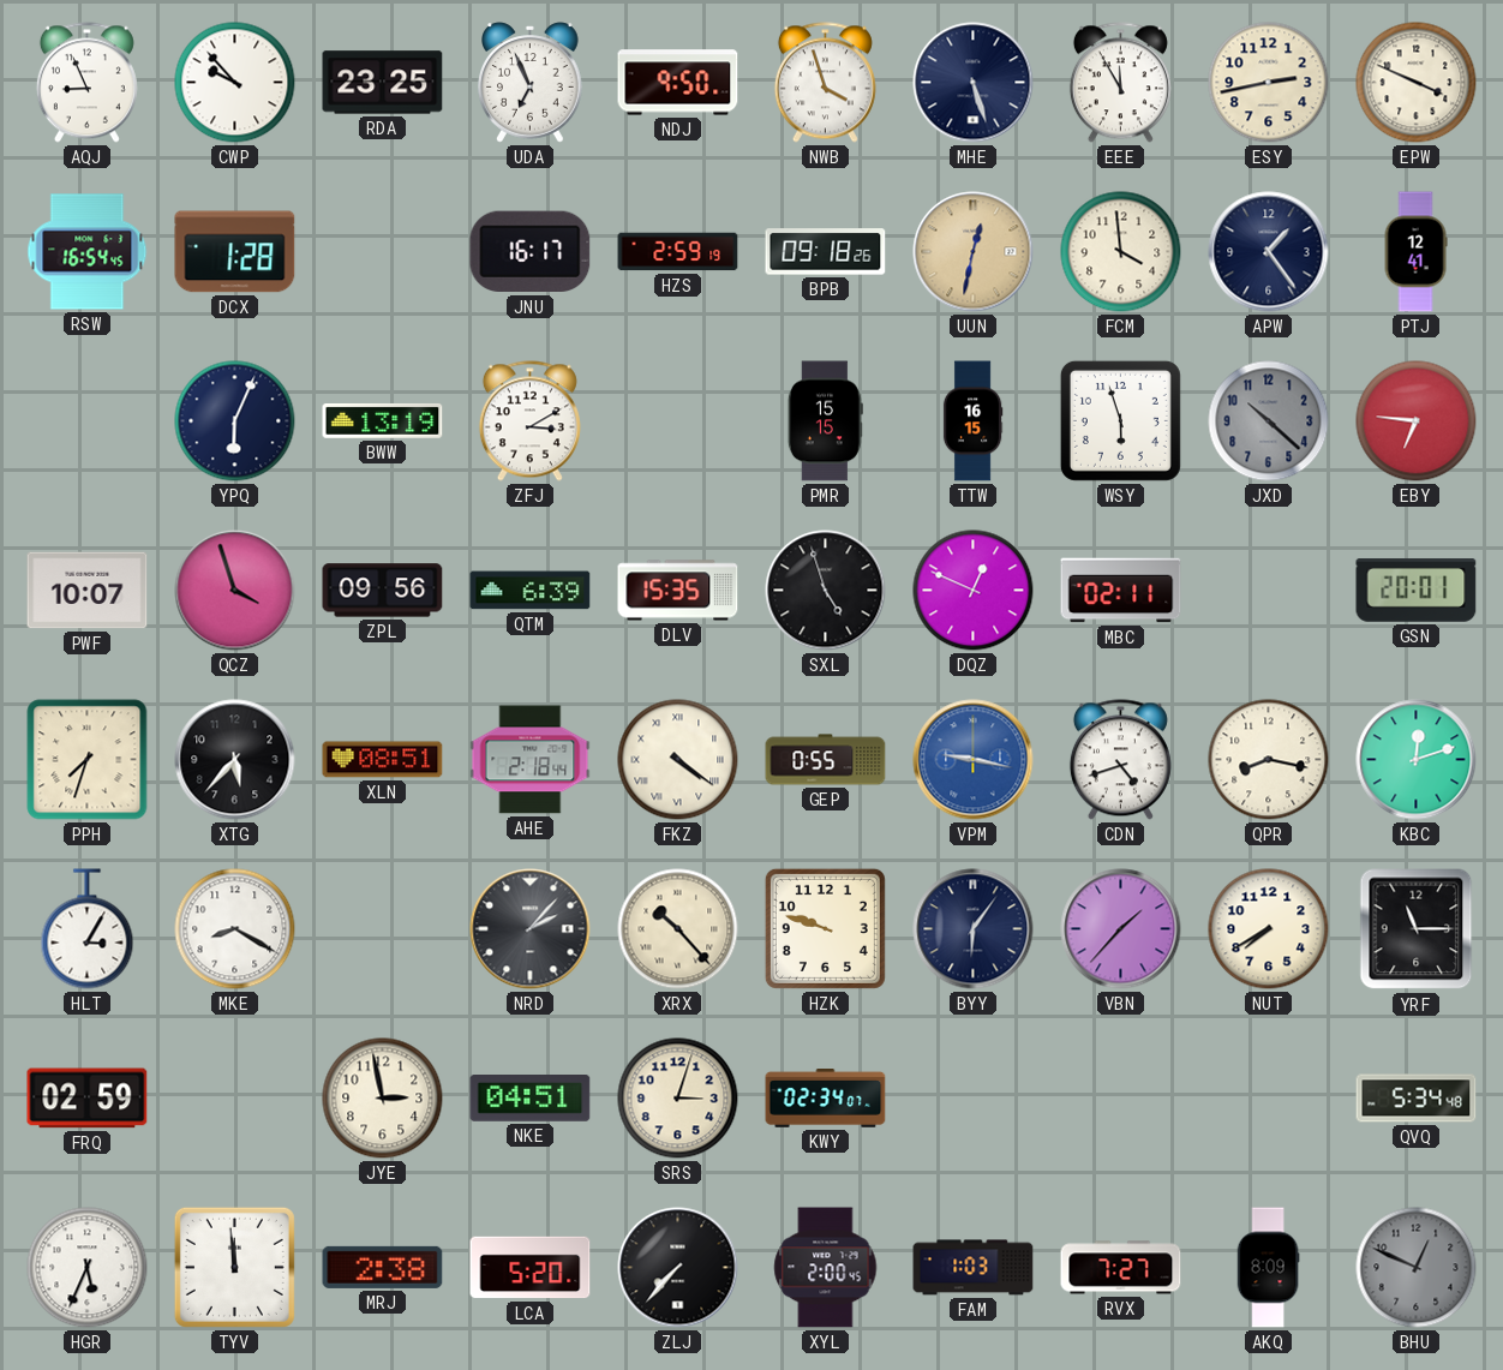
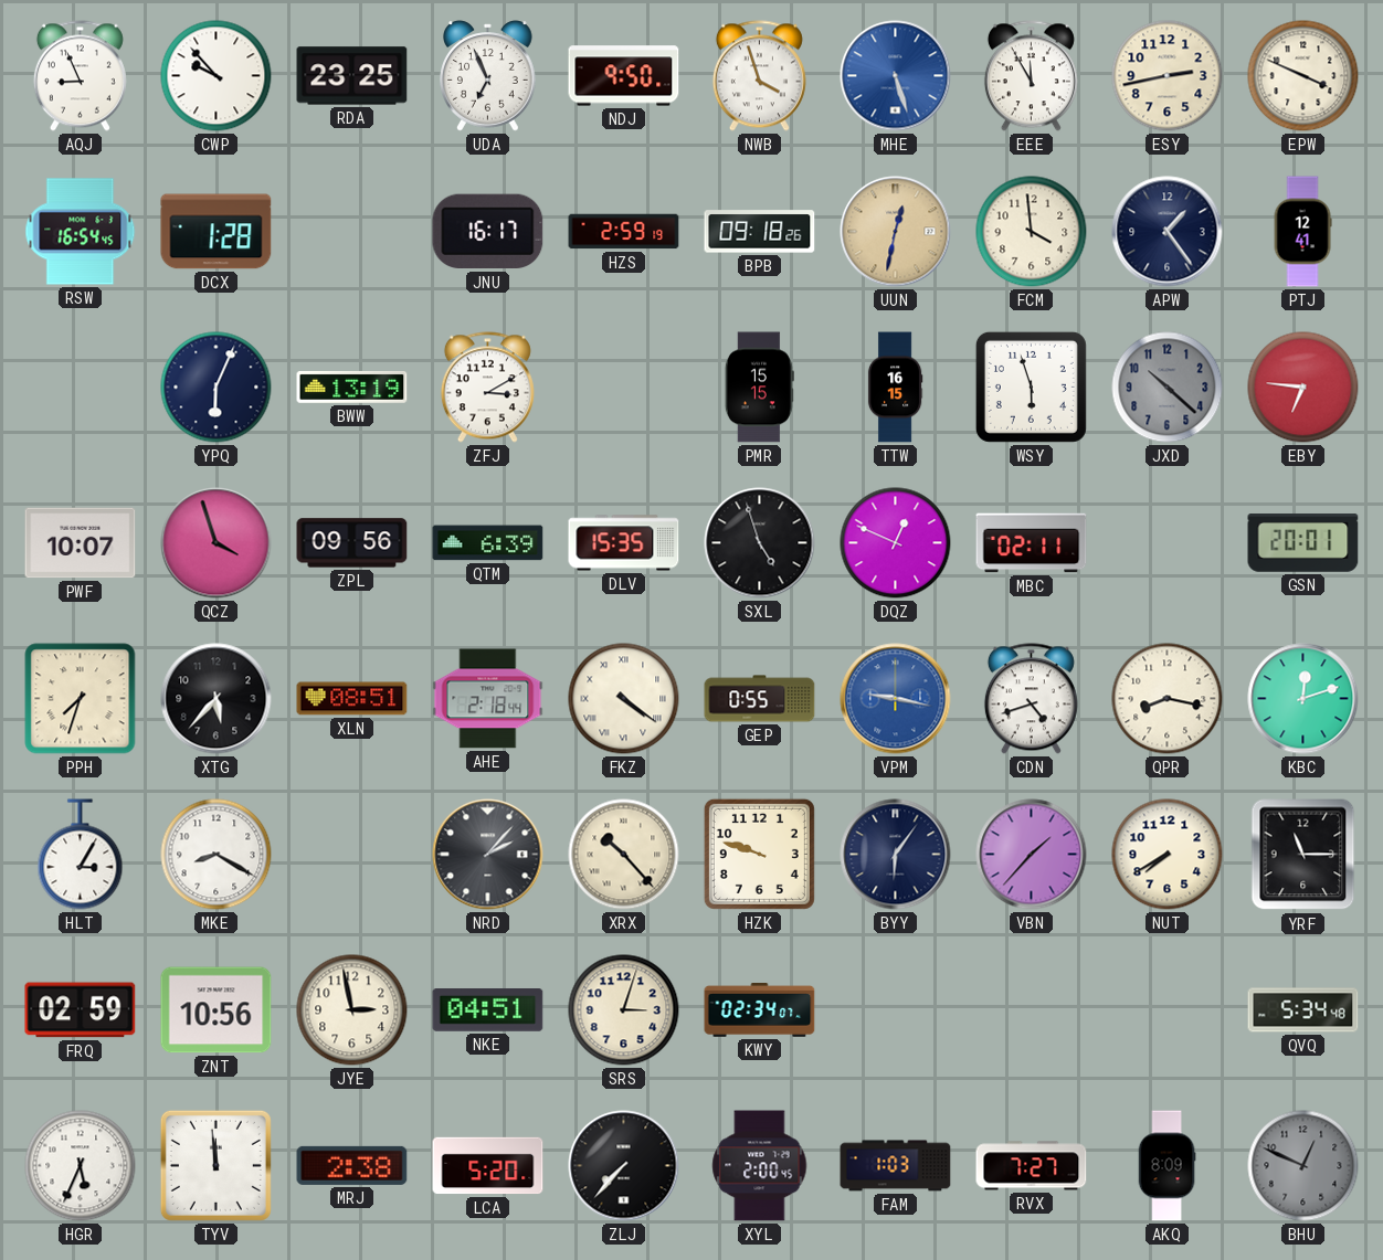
MHE dial: navy -> blue
ZNT: none -> 10:56
